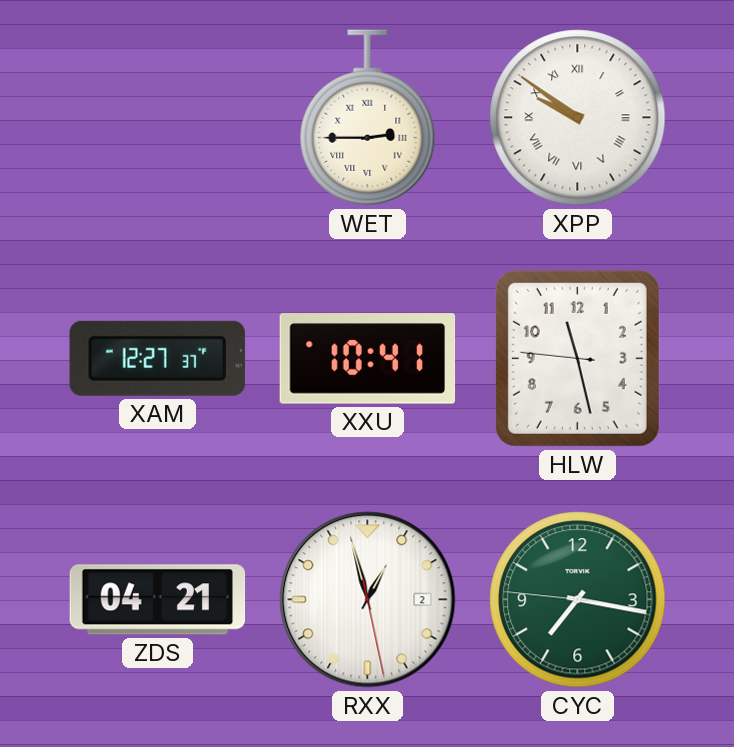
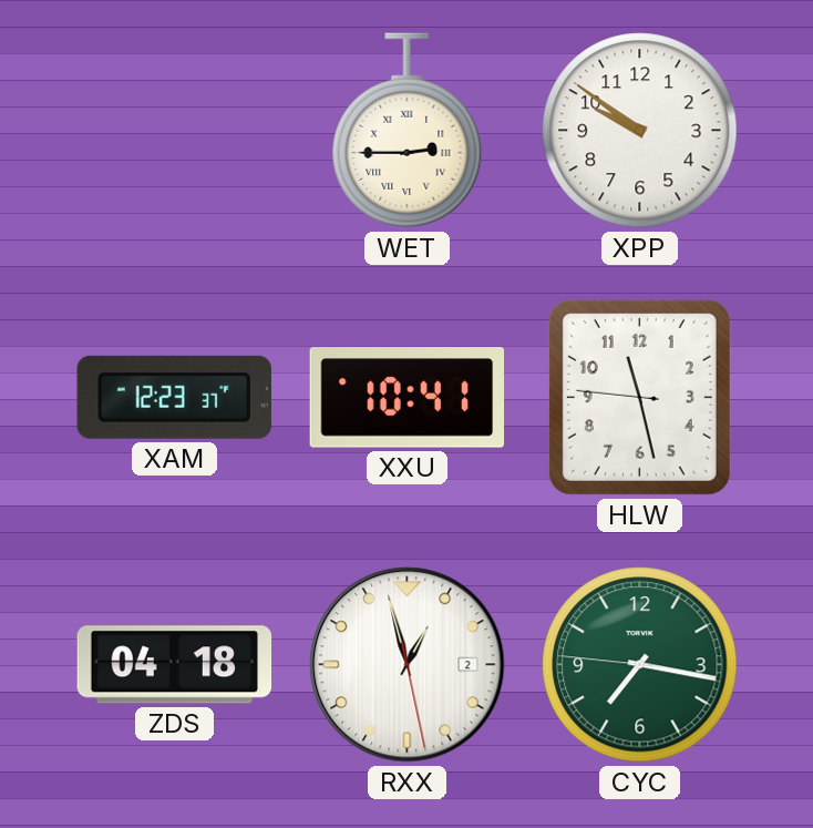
XPP numerals: Roman -> Arabic
XAM: 12:27 -> 12:23
ZDS: 04:21 -> 04:18
